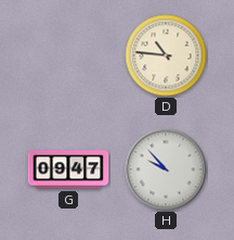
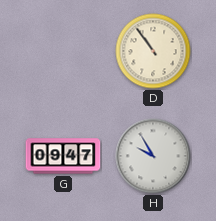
D: 10:46 -> 10:54
H: 9:53 -> 9:55
